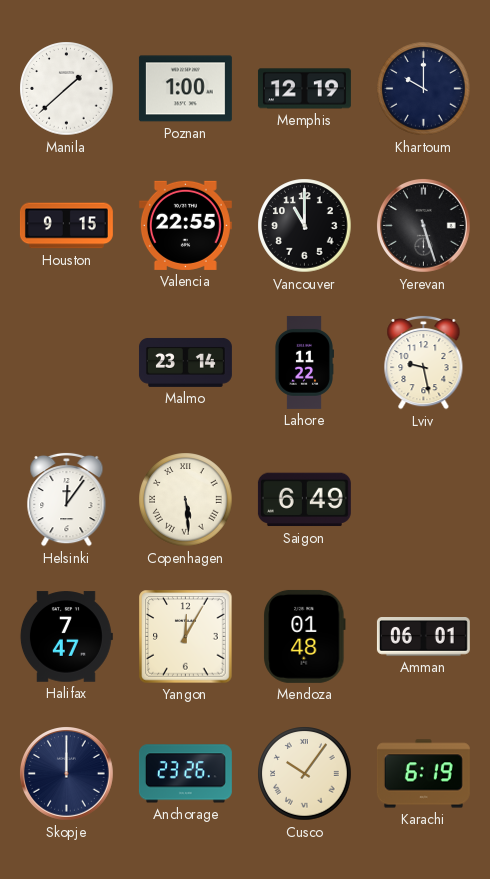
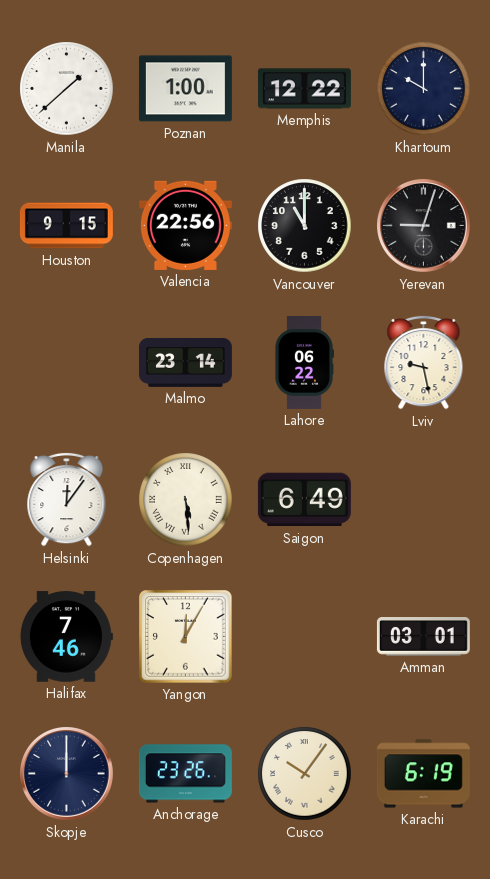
Memphis: 12:19 -> 12:22
Valencia: 22:55 -> 22:56
Yerevan: 5:27 -> 9:03
Lahore: 11:22 -> 06:22
Halifax: 7:47 -> 7:46
Mendoza: 01:48 -> none
Amman: 06:01 -> 03:01
